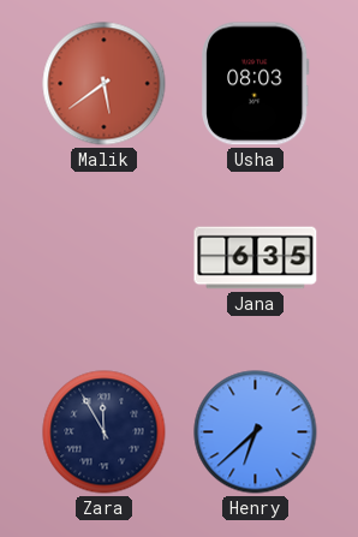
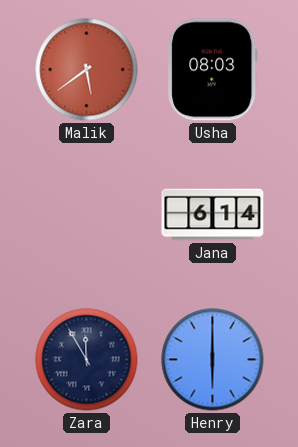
Jana: 6:35 -> 6:14
Henry: 6:38 -> 6:00
